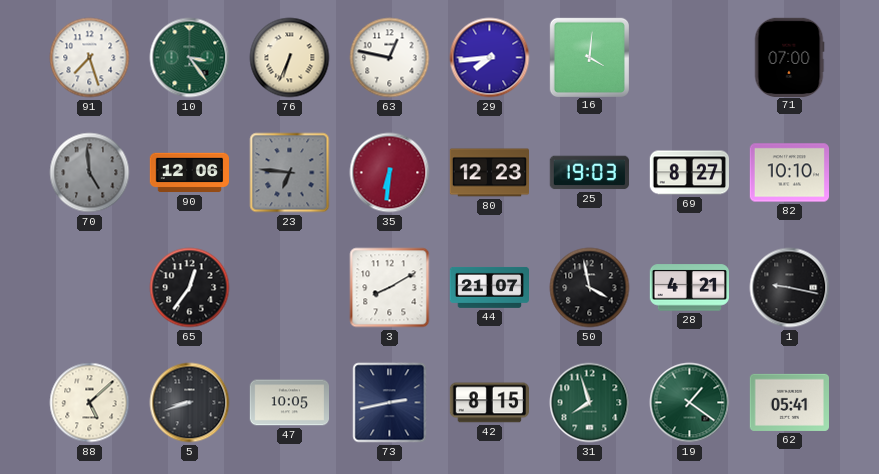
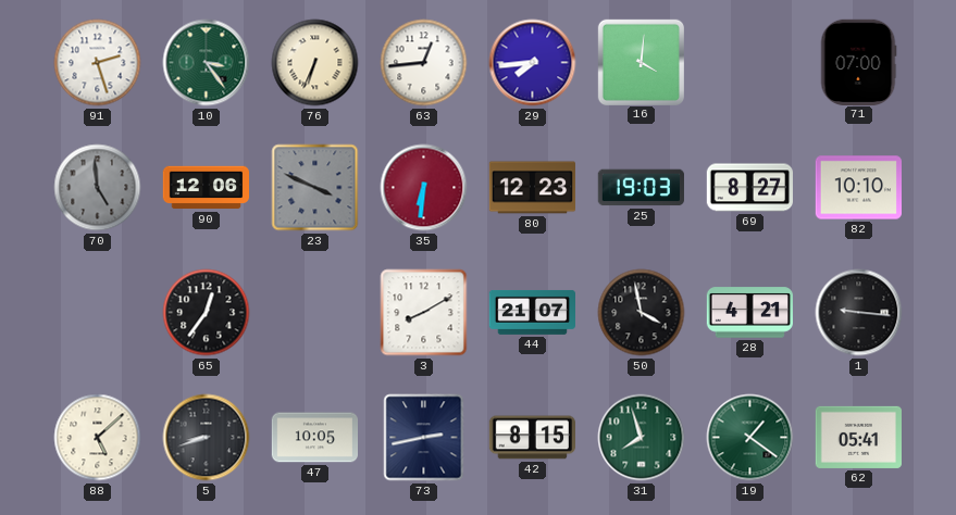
91: 7:27 -> 2:27
63: 12:47 -> 12:44
23: 6:46 -> 3:49
1: 9:17 -> 9:16
